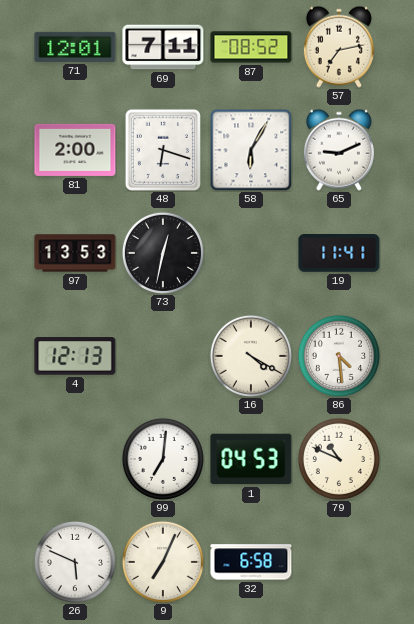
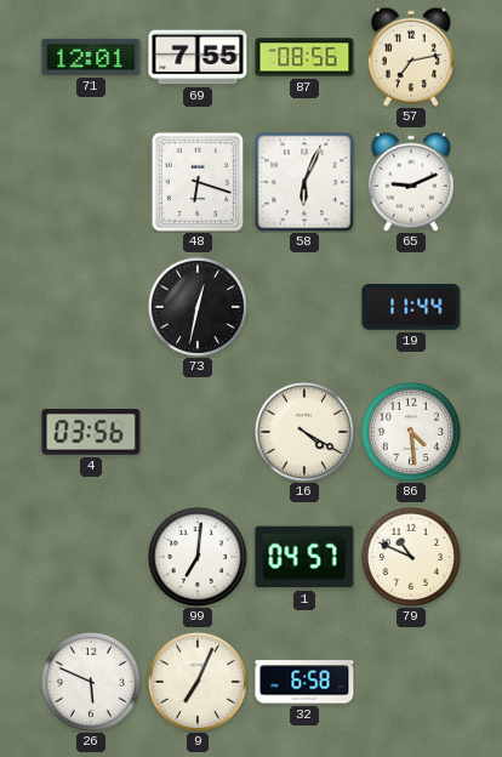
69: 7:11 -> 7:55
87: 08:52 -> 08:56
81: 2:00 -> none
58: 6:05 -> 6:04
97: 13:53 -> none
19: 11:41 -> 11:44
4: 12:13 -> 03:56
1: 04:53 -> 04:57
